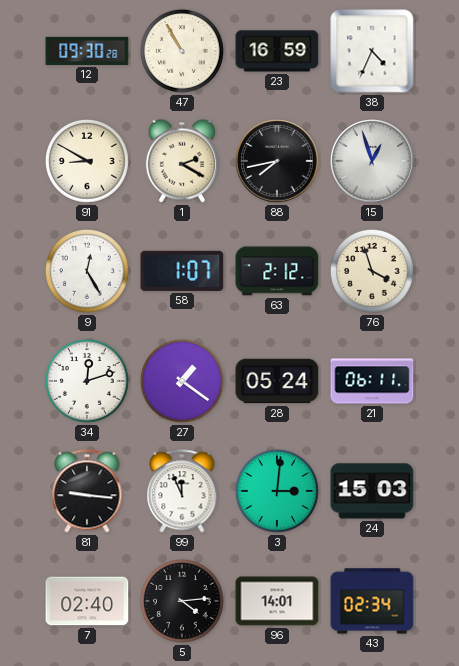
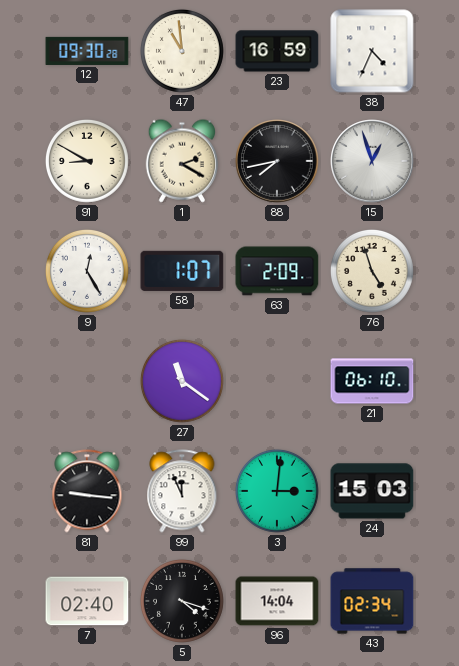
47: 10:55 -> 10:59
63: 2:12 -> 2:09
76: 3:57 -> 4:57
34: 12:12 -> none
27: 1:21 -> 11:21
28: 05:24 -> none
21: 06:11 -> 06:10
5: 4:14 -> 4:18
96: 14:01 -> 14:04
